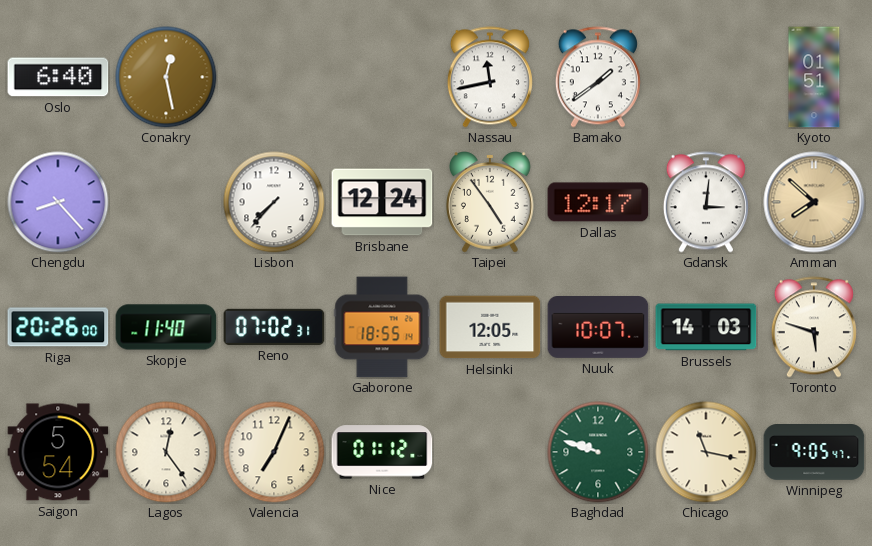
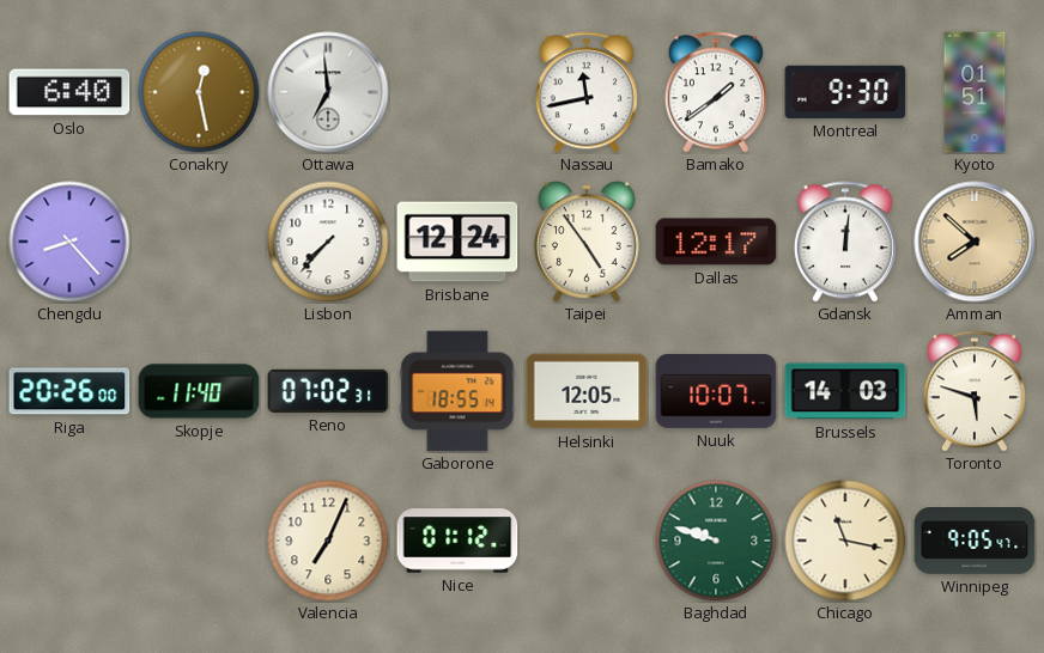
Ottawa: none -> 6:59
Montreal: none -> 9:30
Gdansk: 3:01 -> 12:01
Saigon: 5:54 -> none
Lagos: 12:24 -> none
